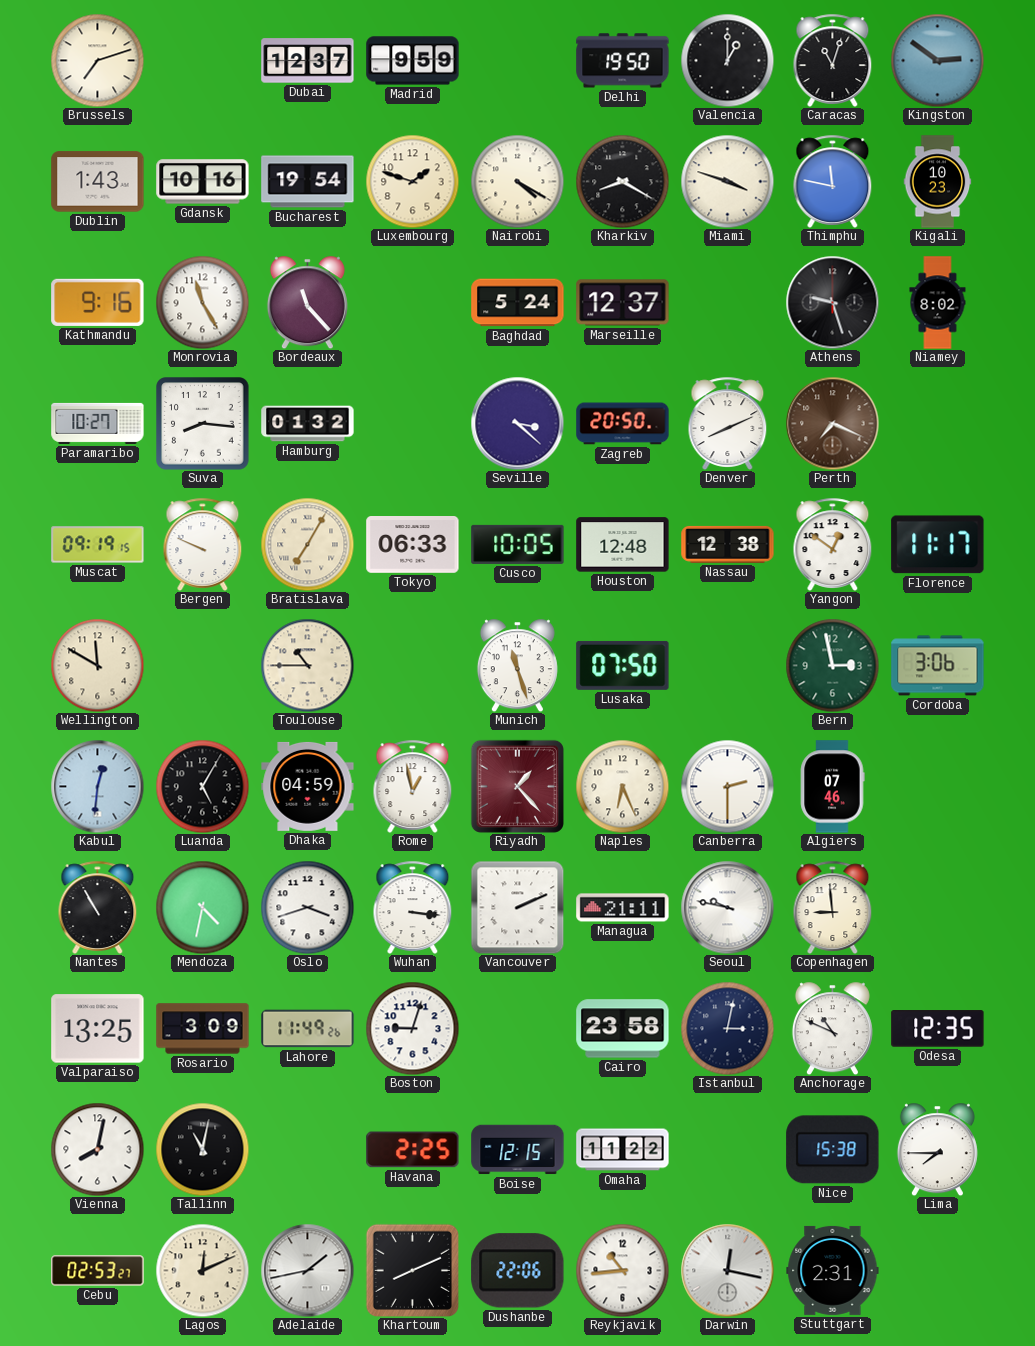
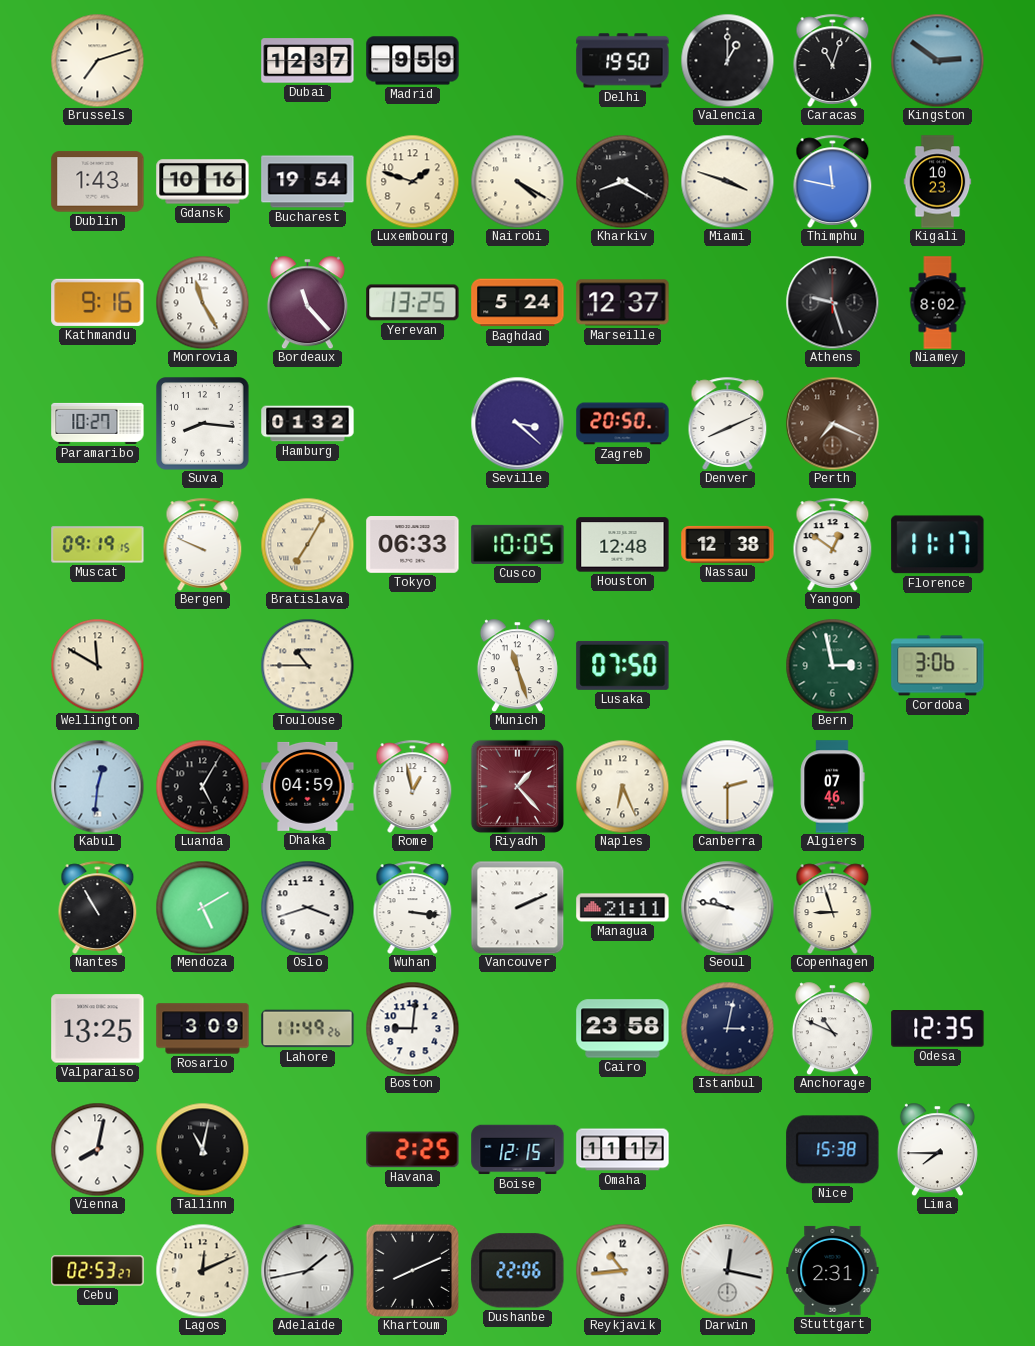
Yerevan: none -> 13:25
Mendoza: 4:32 -> 5:10
Copenhagen: 8:59 -> 8:57
Boston: 9:03 -> 9:01
Omaha: 11:22 -> 11:17
